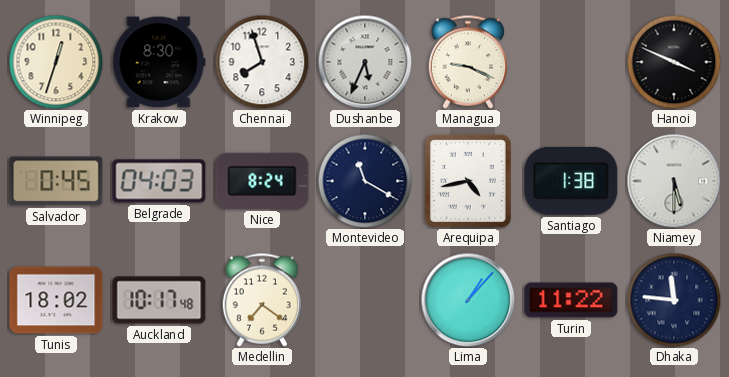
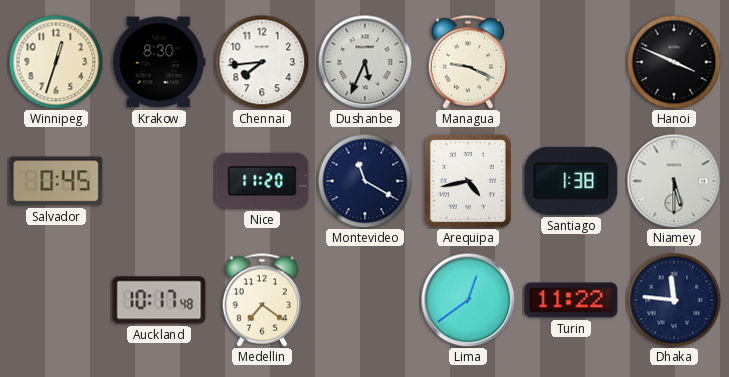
Chennai: 7:57 -> 7:44
Belgrade: 04:03 -> none
Nice: 8:24 -> 11:20
Tunis: 18:02 -> none
Lima: 1:07 -> 12:39
